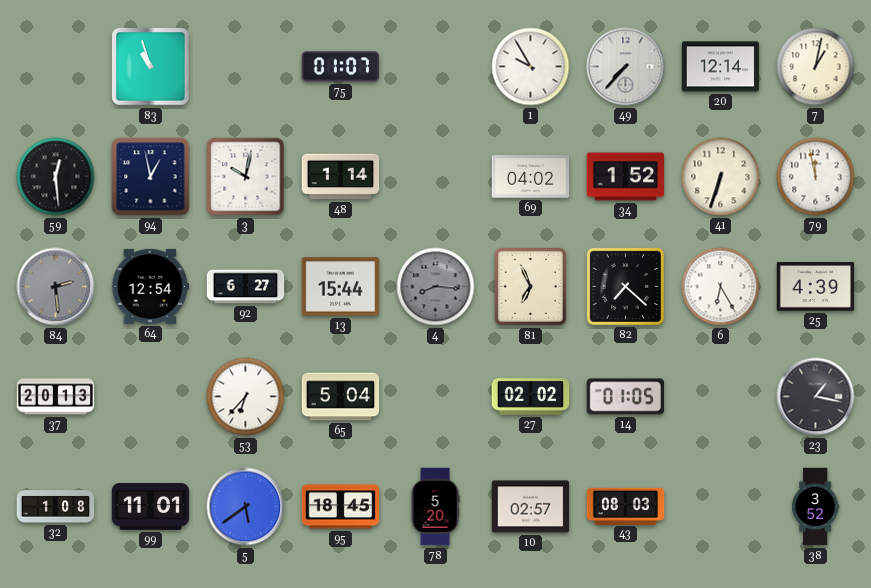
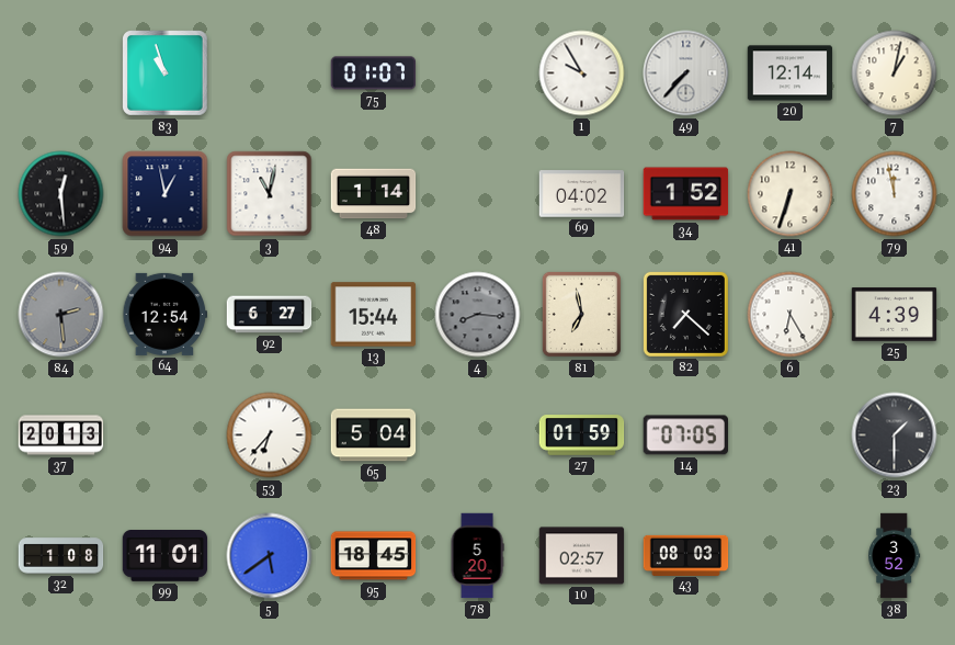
3: 10:02 -> 11:02
81: 6:56 -> 6:58
27: 02:02 -> 01:59
14: 01:05 -> 07:05
23: 1:17 -> 1:30
